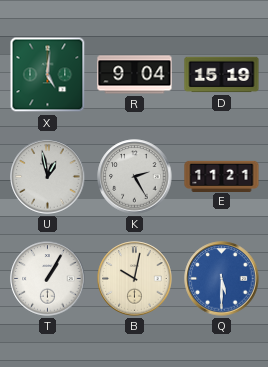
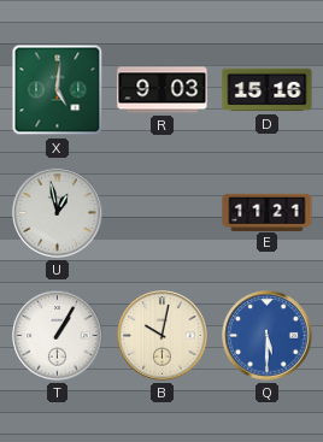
R: 9:04 -> 9:03
D: 15:19 -> 15:16
K: 2:25 -> none
